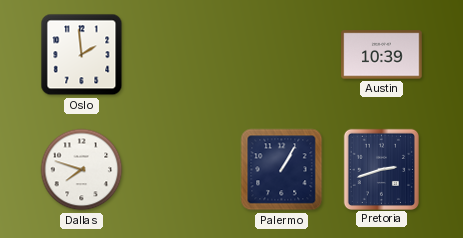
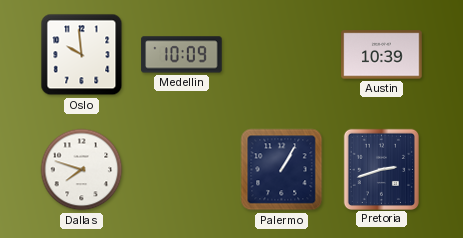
Oslo: 1:59 -> 9:59
Medellin: none -> 10:09
